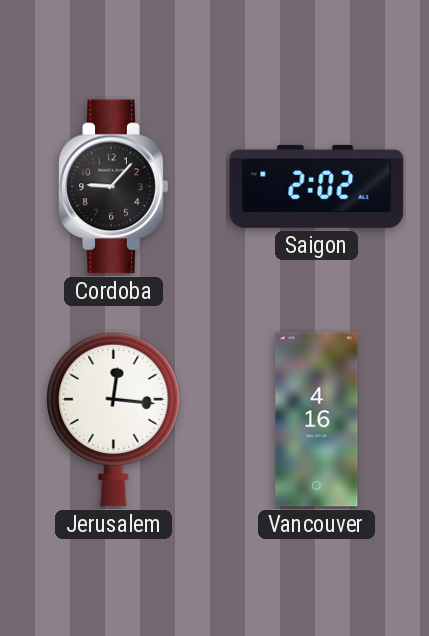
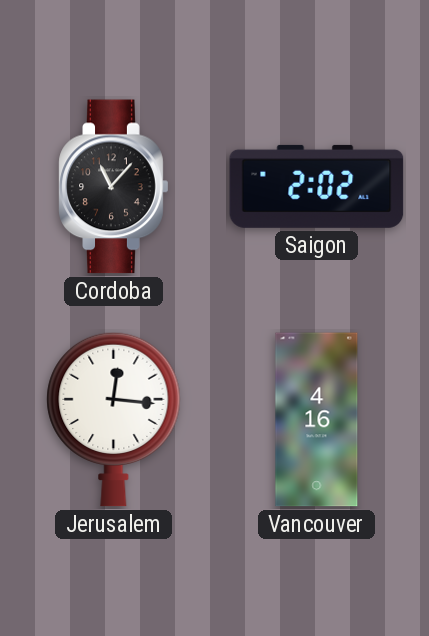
Cordoba: 9:07 -> 11:07
